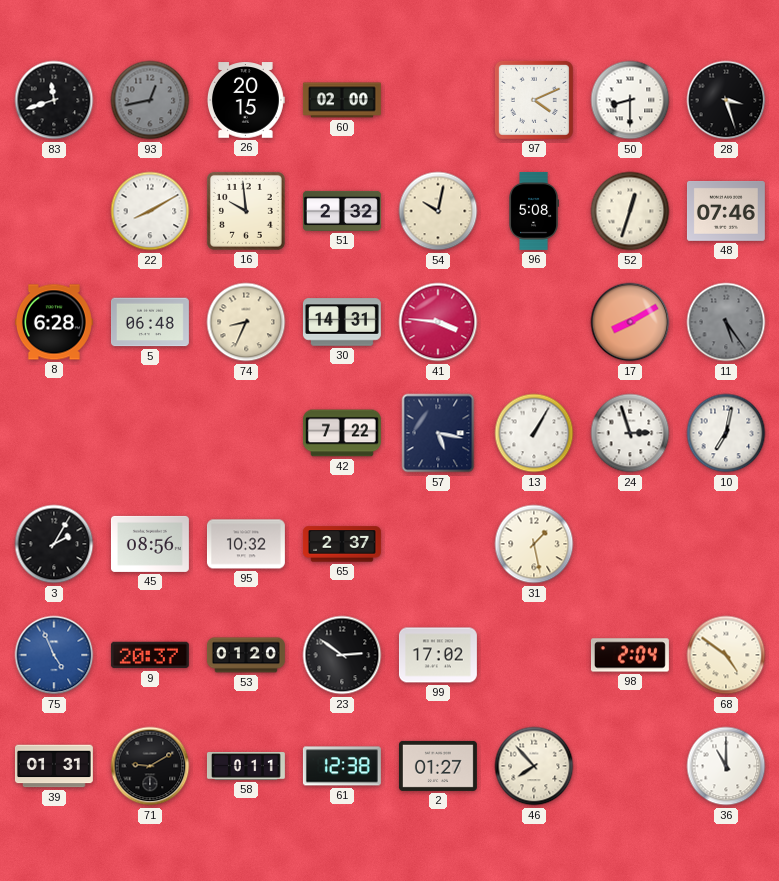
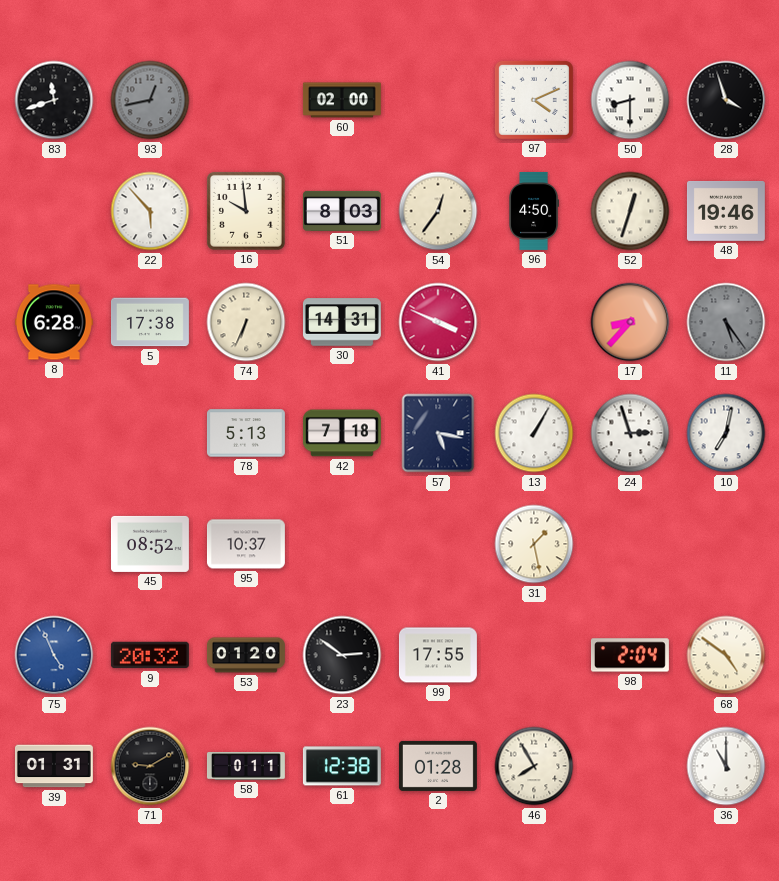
26: 20:15 -> none
28: 3:27 -> 3:57
22: 8:10 -> 5:53
51: 2:32 -> 8:03
54: 10:02 -> 12:36
96: 5:08 -> 4:50
48: 07:46 -> 19:46
5: 06:48 -> 17:38
74: 8:34 -> 6:34
41: 3:46 -> 3:49
17: 8:10 -> 8:37
78: none -> 5:13
42: 7:22 -> 7:18
3: 2:05 -> none
45: 08:56 -> 08:52
95: 10:32 -> 10:37
65: 2:37 -> none
9: 20:37 -> 20:32
99: 17:02 -> 17:55
2: 01:27 -> 01:28
46: 7:53 -> 7:55
